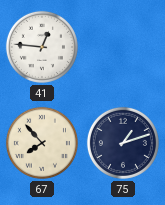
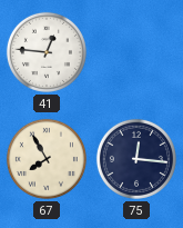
67: 7:53 -> 7:55
75: 1:12 -> 12:16
